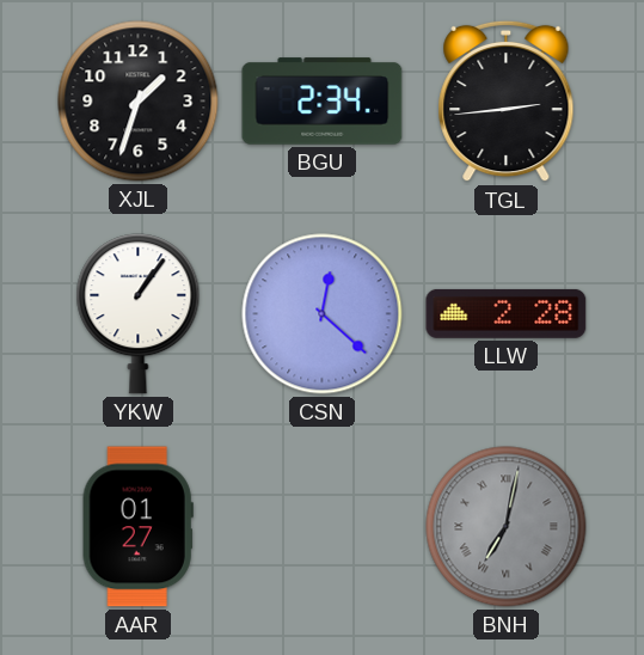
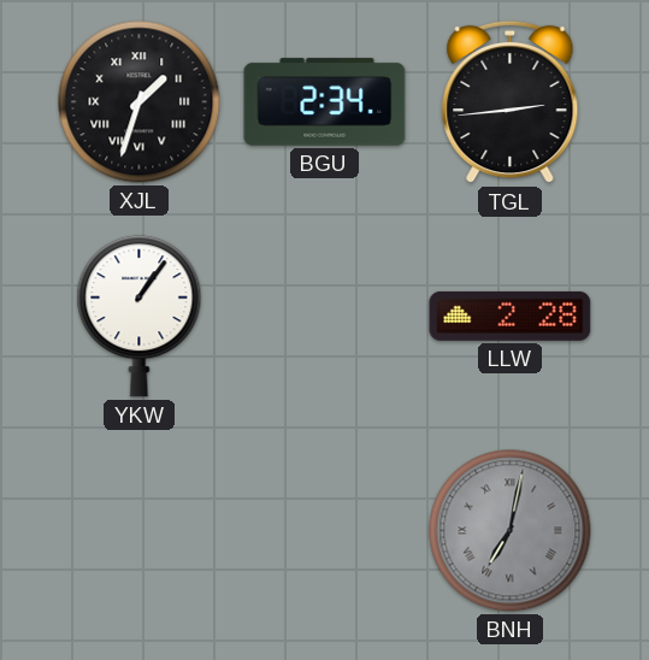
XJL numerals: Arabic -> Roman
CSN: 12:22 -> none
AAR: 01:27 -> none
